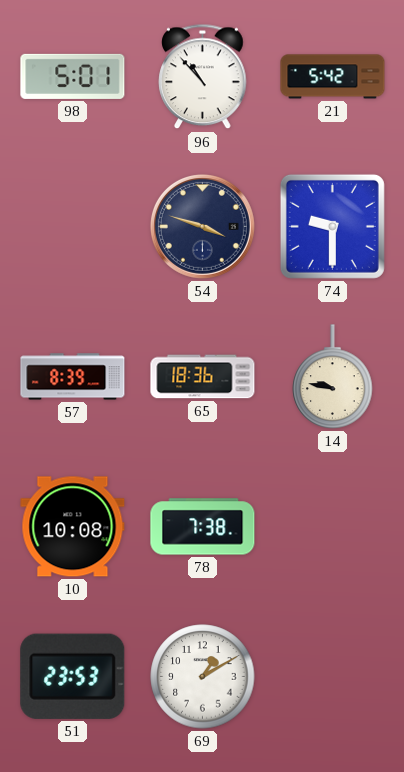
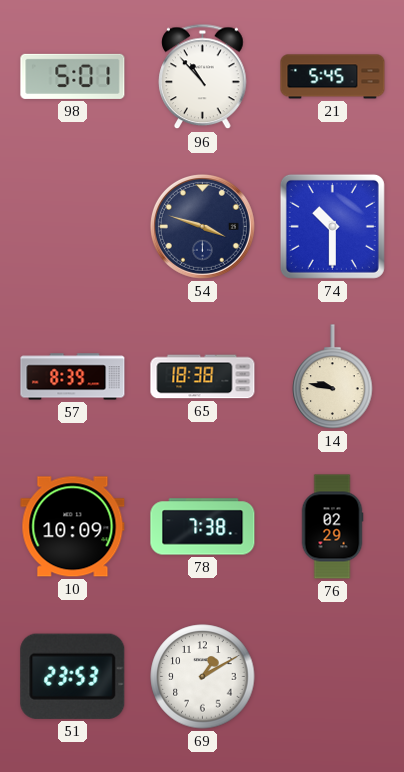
21: 5:42 -> 5:45
74: 9:30 -> 10:30
65: 18:36 -> 18:38
10: 10:08 -> 10:09
76: none -> 02:29
